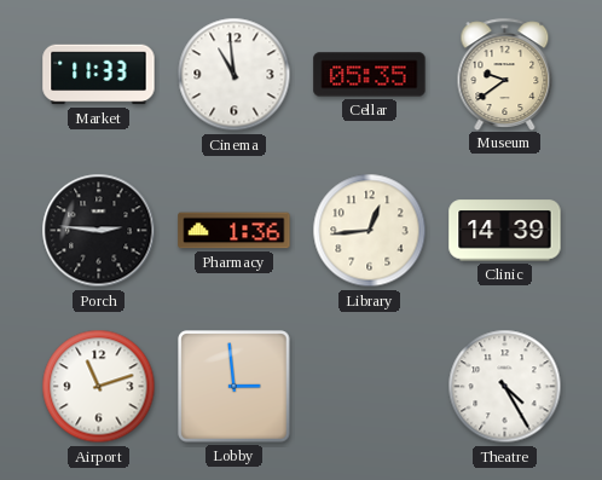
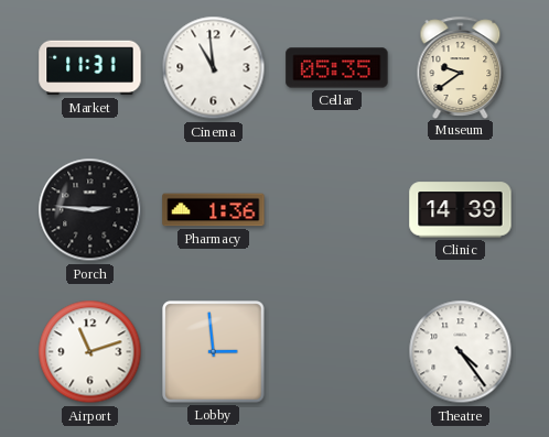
Market: 11:33 -> 11:31
Library: 12:44 -> none
Theatre: 4:25 -> 4:24
